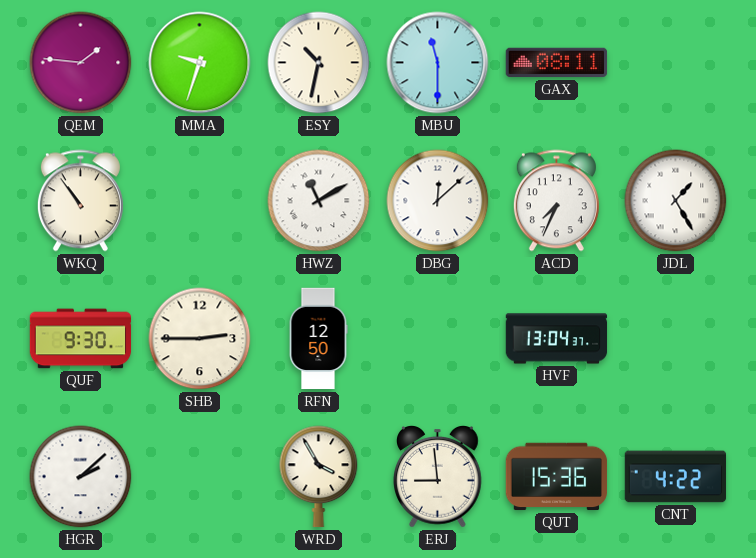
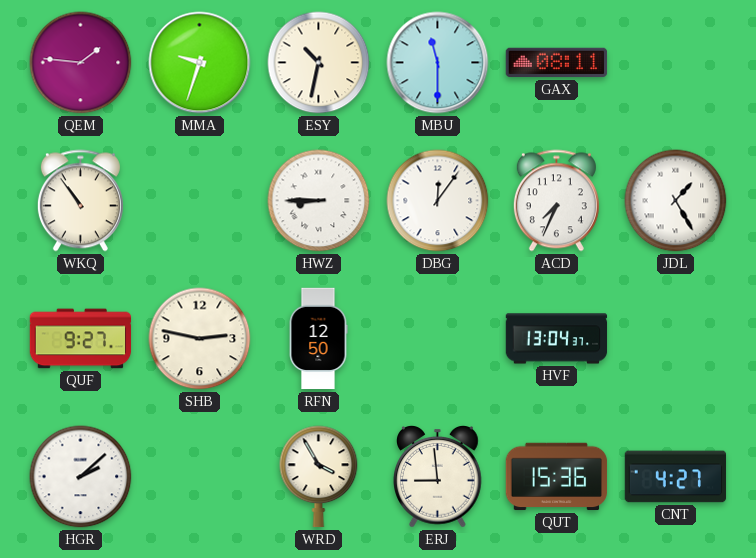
HWZ: 11:10 -> 8:45
DBG: 12:08 -> 12:06
QUF: 9:30 -> 9:27
SHB: 2:45 -> 2:47
CNT: 4:22 -> 4:27
